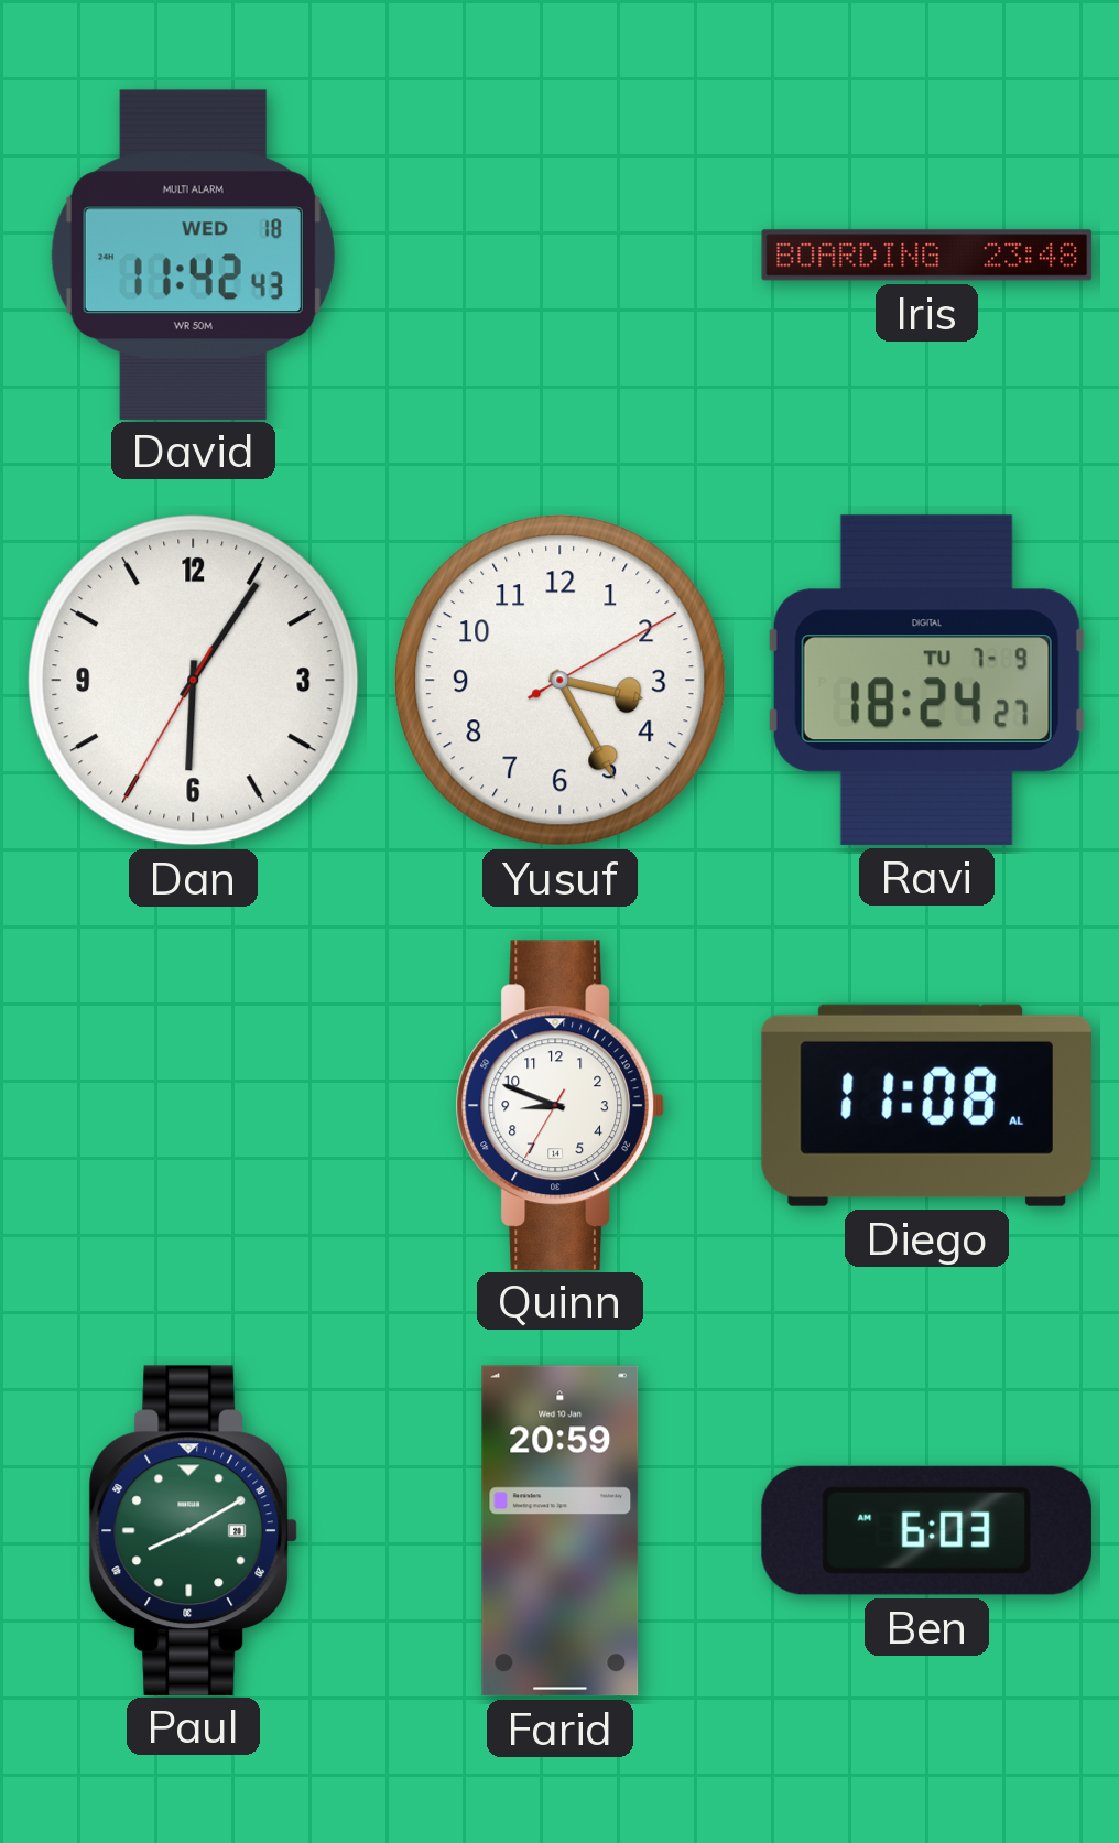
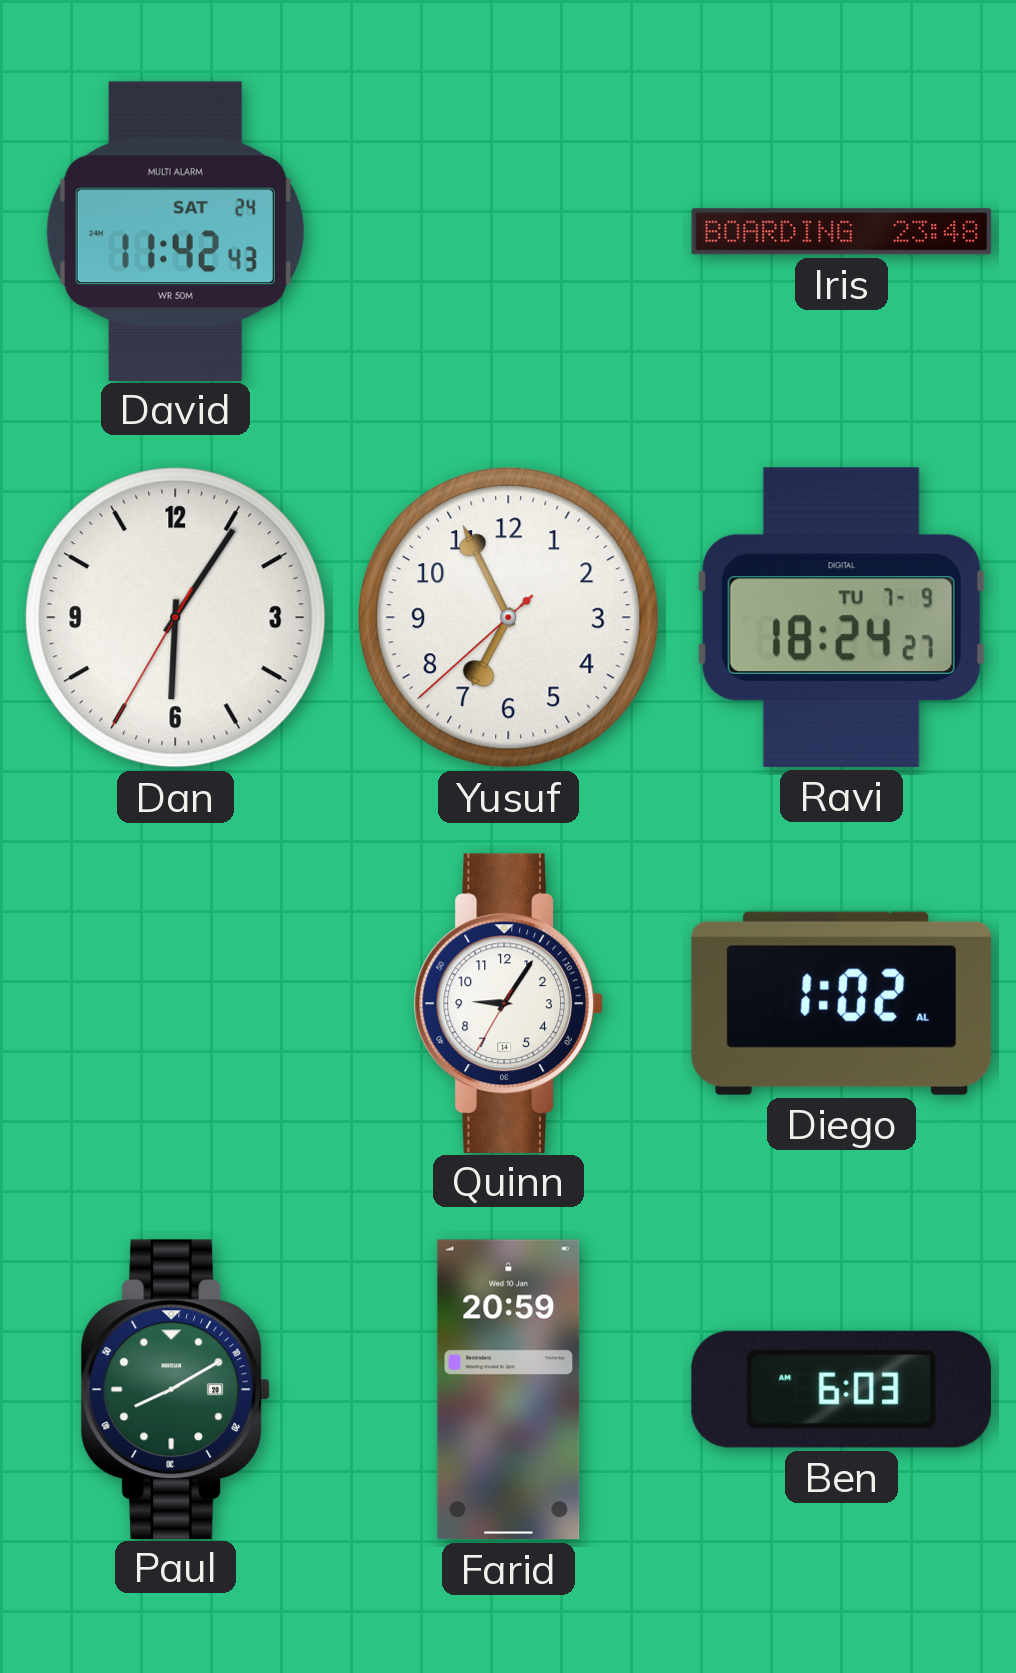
David date: WED 18 -> SAT 24
Yusuf: 3:25 -> 6:55
Quinn: 8:48 -> 9:05
Diego: 11:08 -> 1:02
